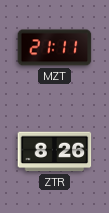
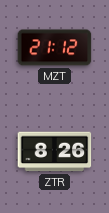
MZT: 21:11 -> 21:12
